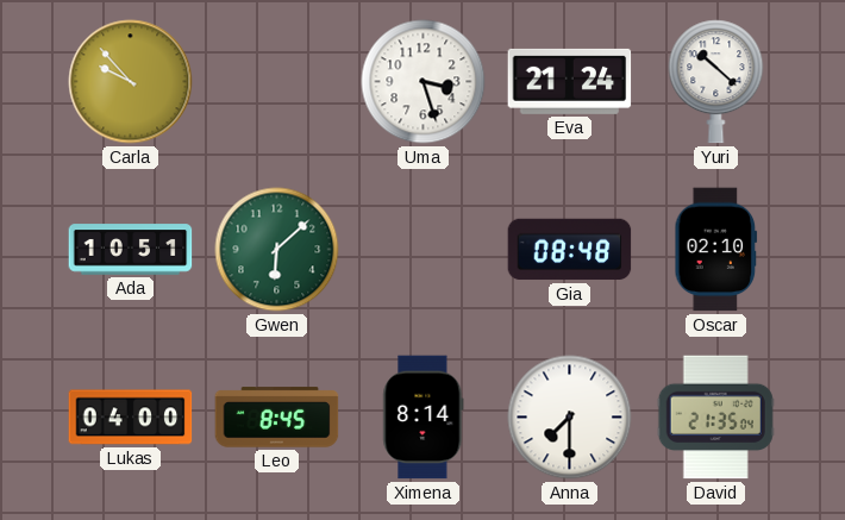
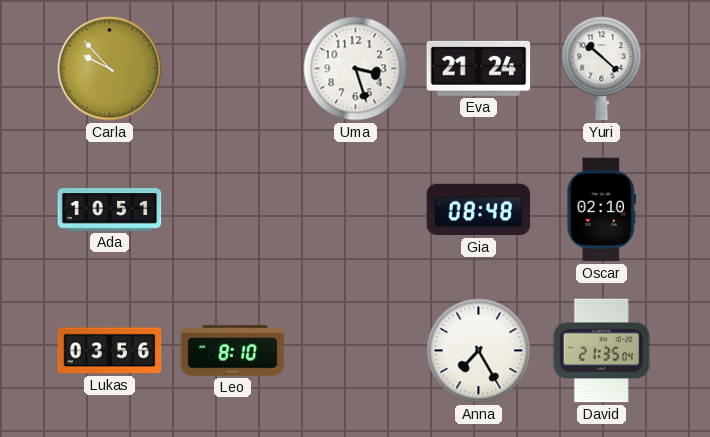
Gwen: 6:08 -> none
Lukas: 04:00 -> 03:56
Leo: 8:45 -> 8:10
Ximena: 8:14 -> none
Anna: 7:30 -> 7:25
